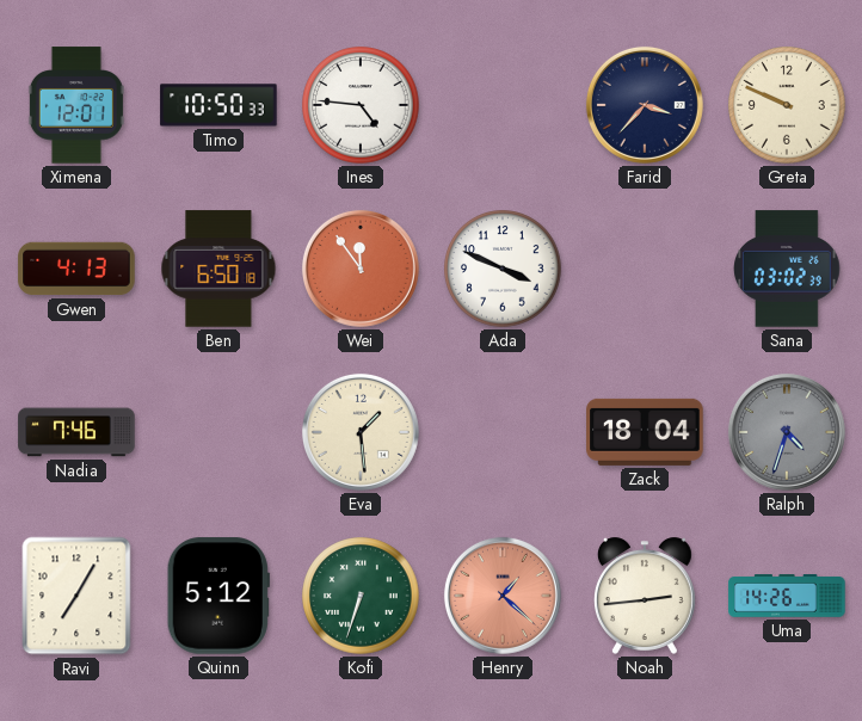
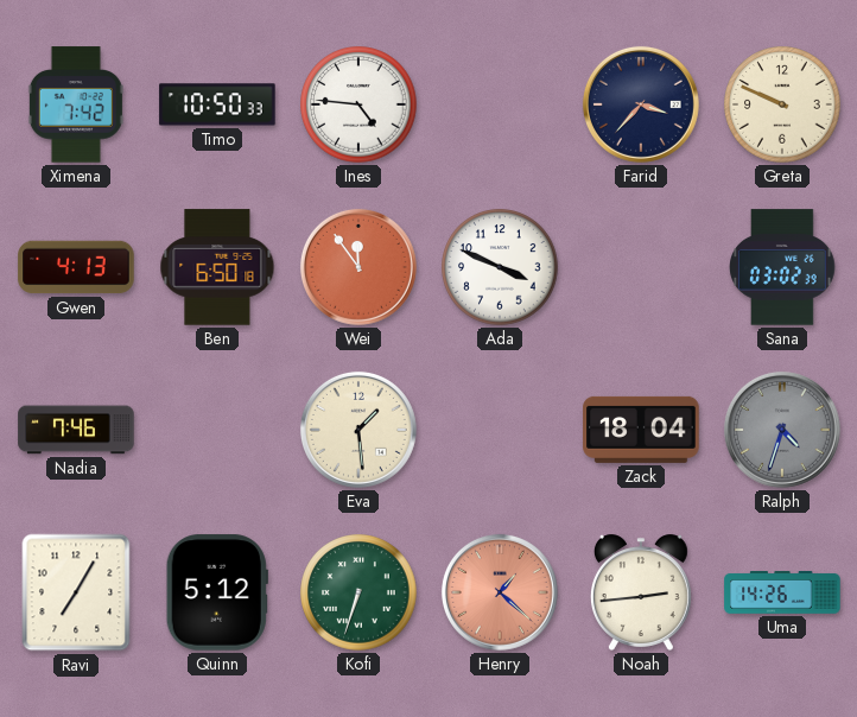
Ximena: 12:01 -> 7:42
